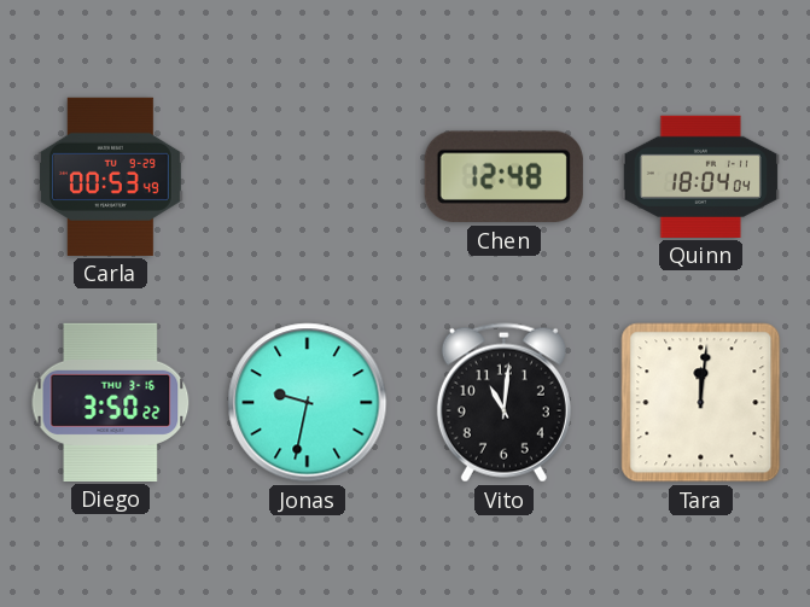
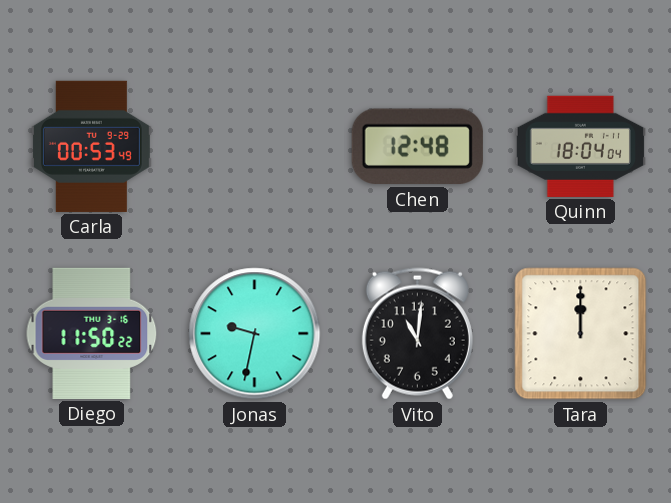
Diego: 3:50 -> 11:50
Tara: 12:01 -> 12:00
